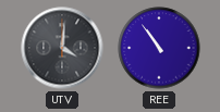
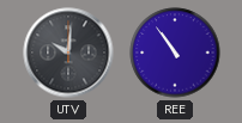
UTV: 4:01 -> 10:01
